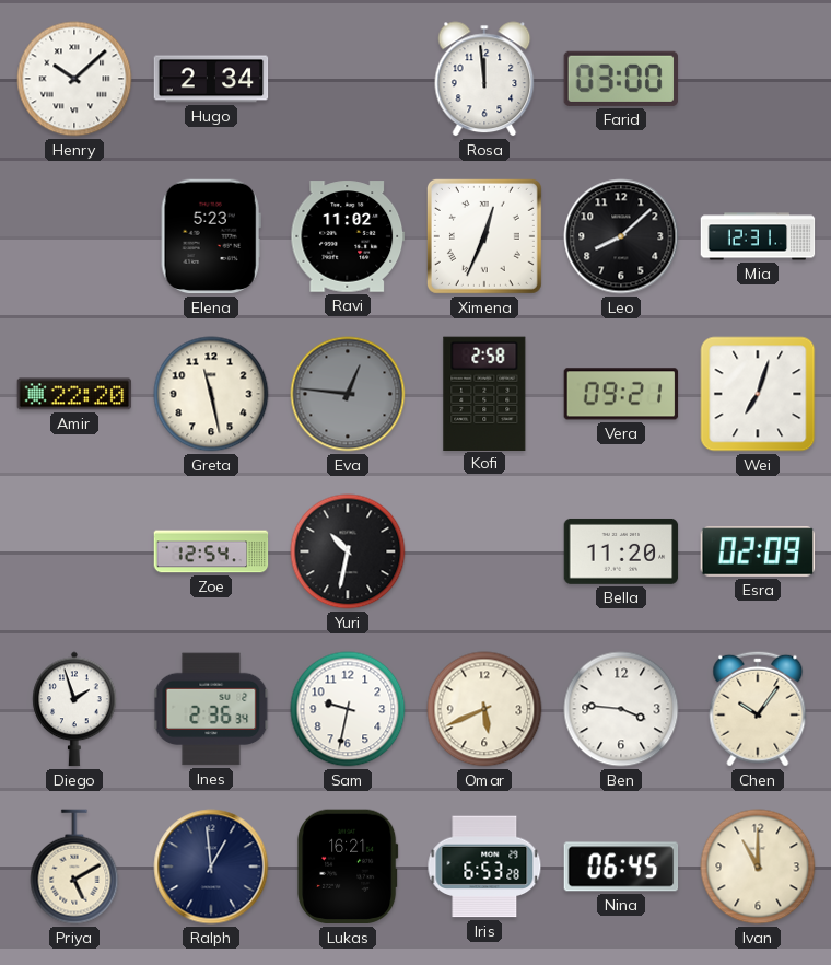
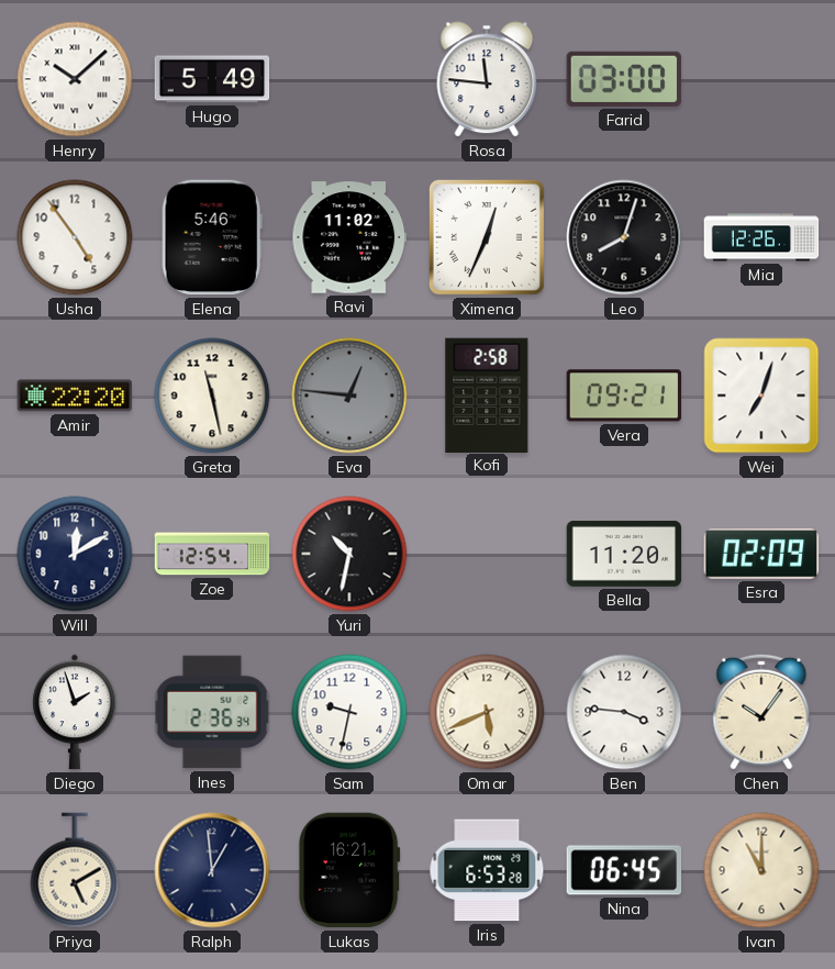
Hugo: 2:34 -> 5:49
Rosa: 11:59 -> 11:46
Usha: none -> 4:54
Elena: 5:23 -> 5:46
Leo: 8:08 -> 8:03
Mia: 12:31 -> 12:26
Will: none -> 12:10
